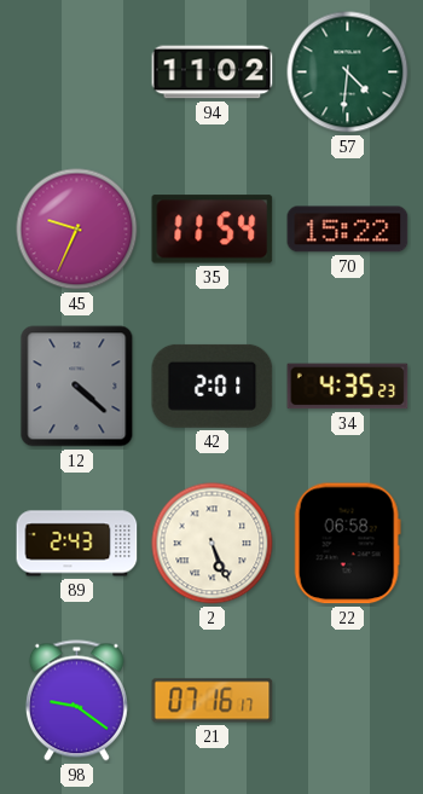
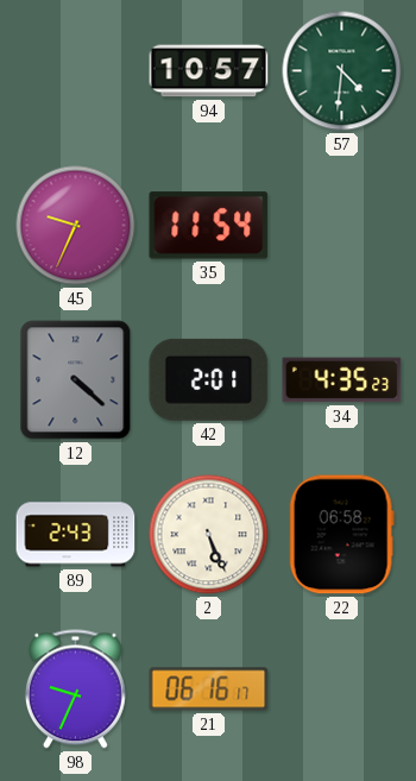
94: 11:02 -> 10:57
70: 15:22 -> none
98: 9:21 -> 9:34
21: 07:16 -> 06:16
